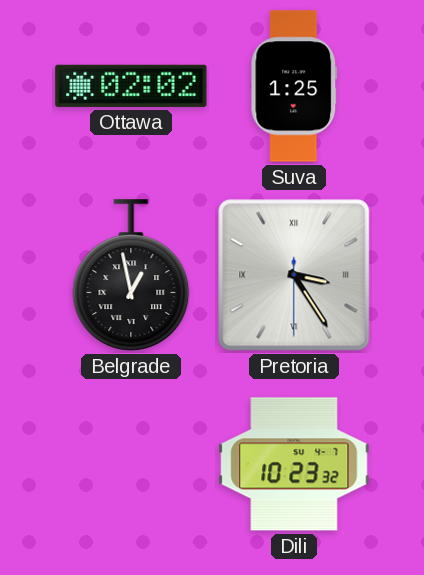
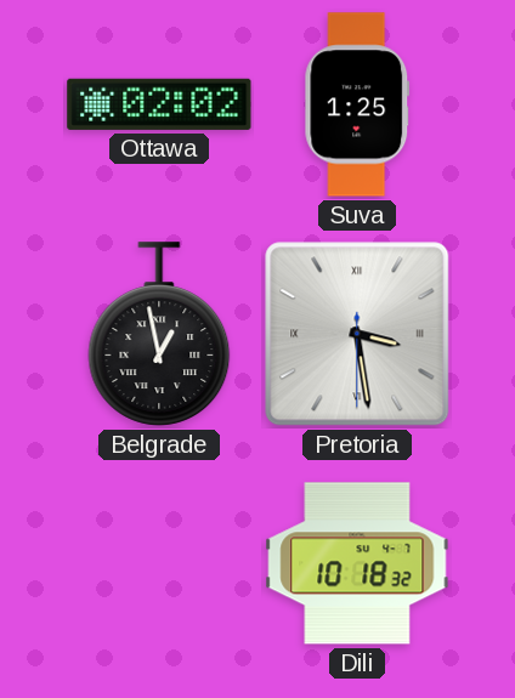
Pretoria: 3:24 -> 3:28
Dili: 10:23 -> 10:18
